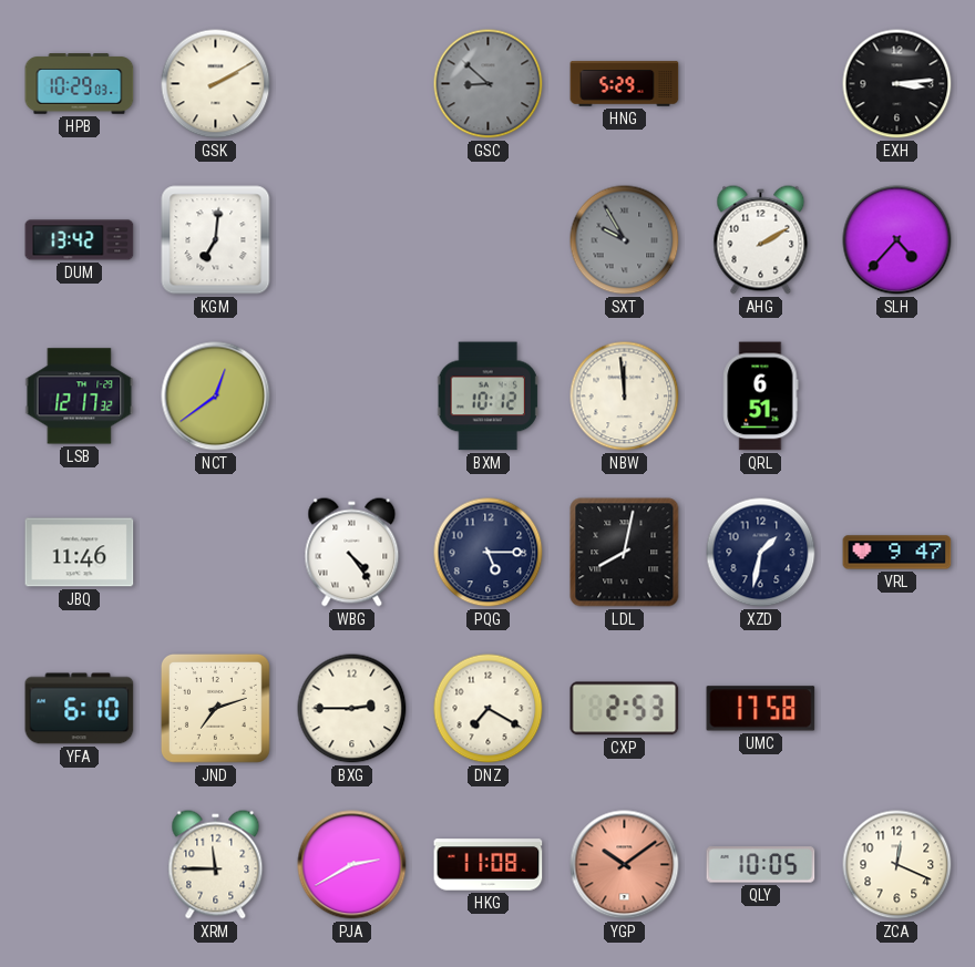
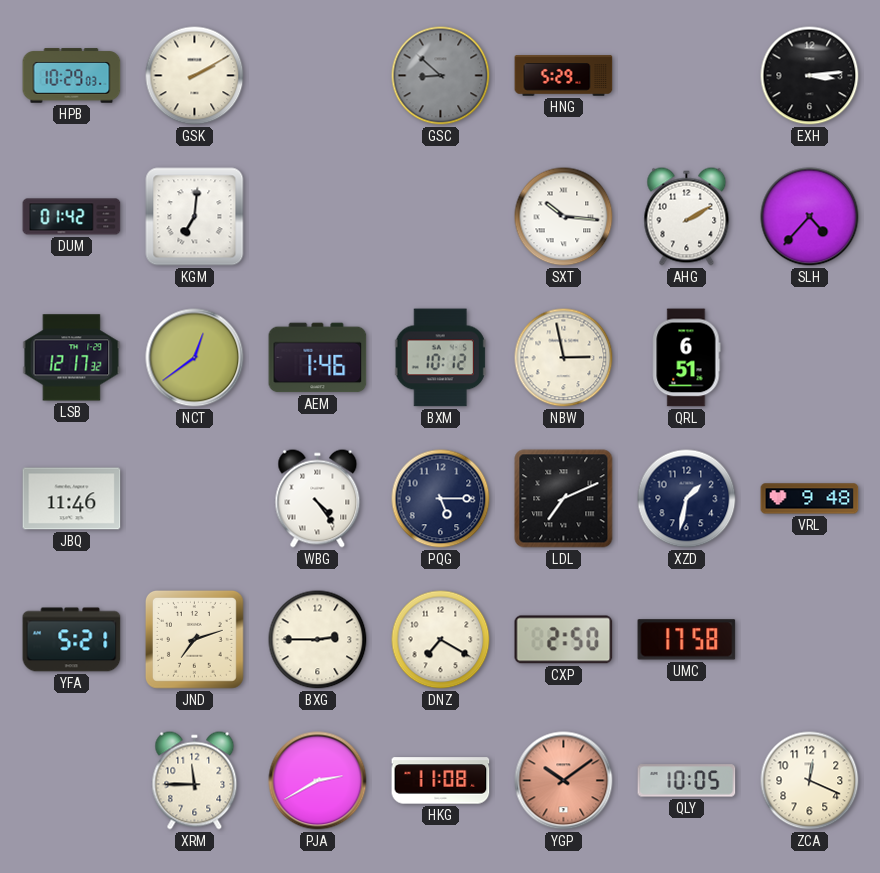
DUM: 13:42 -> 01:42
SXT: 9:55 -> 10:16
SXT dial: grey -> white
AEM: none -> 1:46
NBW: 11:59 -> 2:58
LDL: 8:02 -> 7:11
VRL: 9:47 -> 9:48
YFA: 6:10 -> 5:21
CXP: 2:53 -> 2:50
